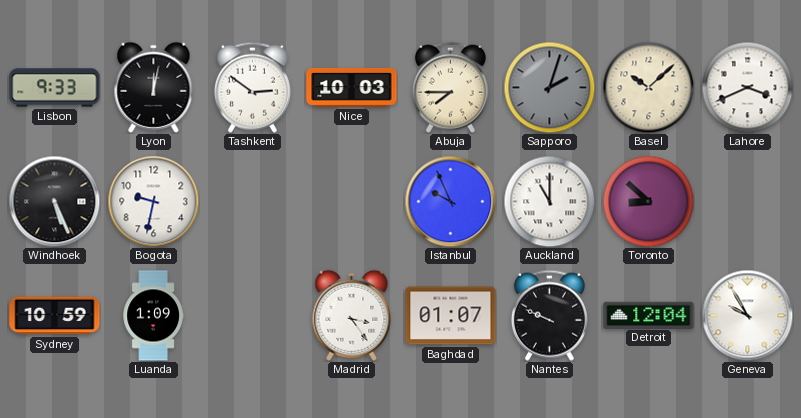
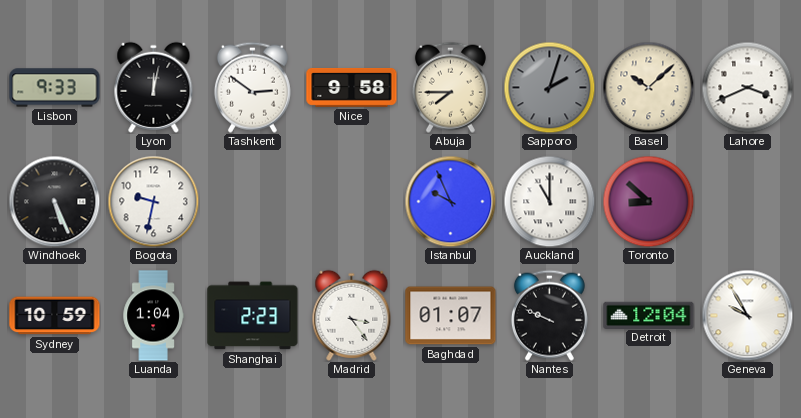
Nice: 10:03 -> 9:58
Luanda: 1:09 -> 1:04
Shanghai: none -> 2:23
